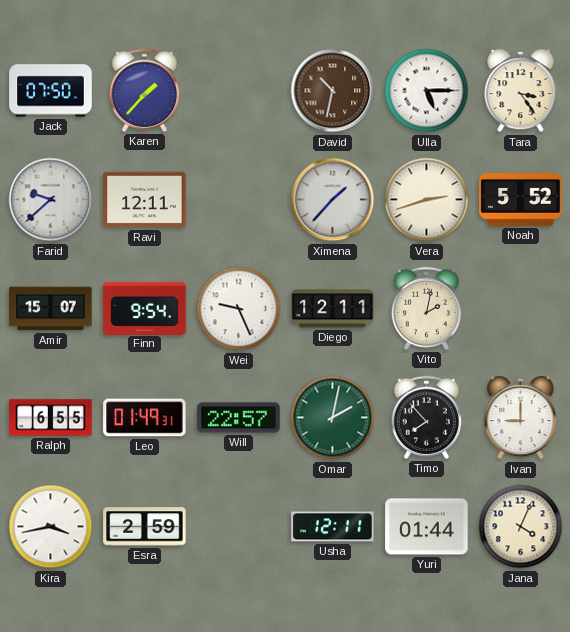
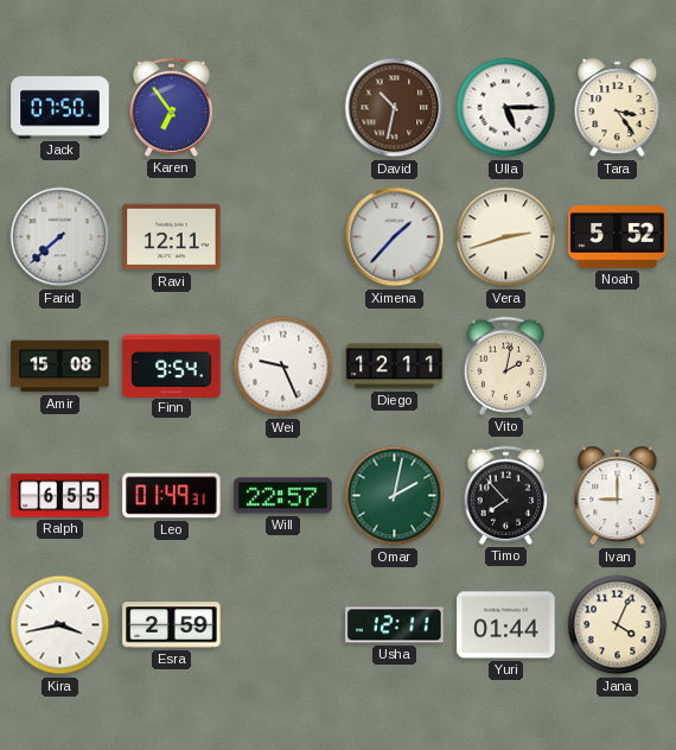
Karen: 1:37 -> 6:54
Farid: 9:38 -> 7:38
Amir: 15:07 -> 15:08
